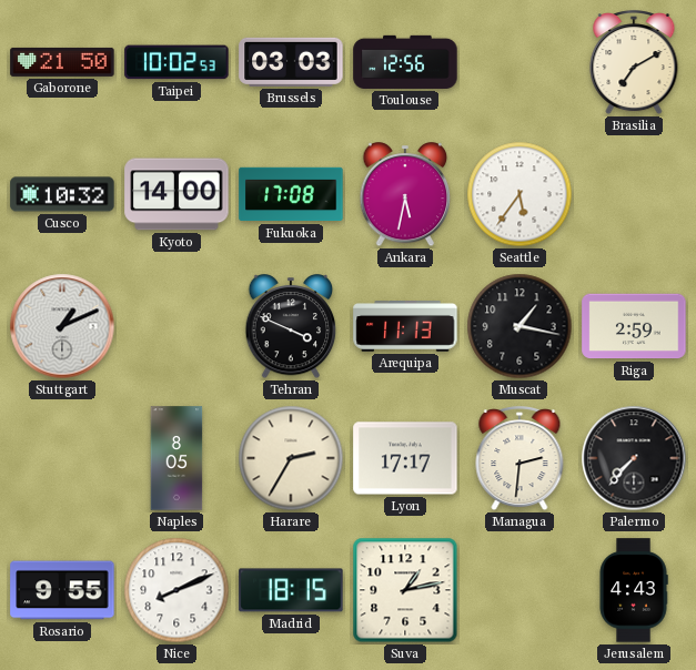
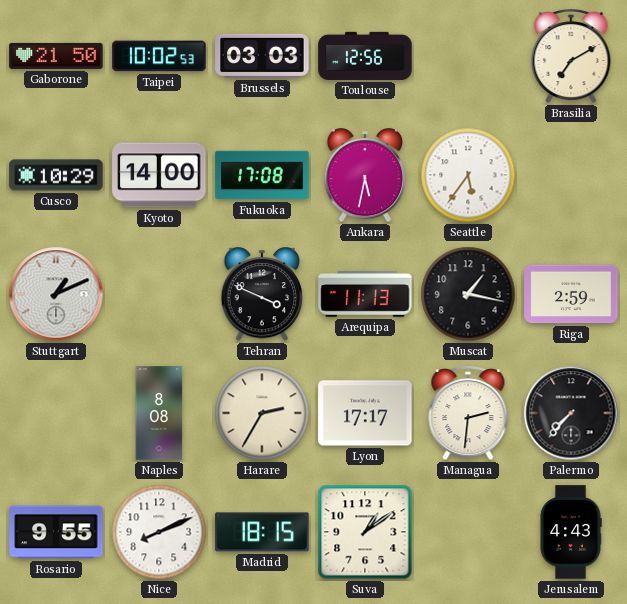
Cusco: 10:32 -> 10:29
Naples: 8:05 -> 8:08
Suva: 1:13 -> 1:09
